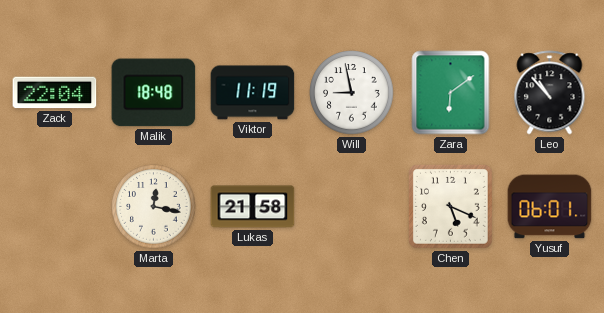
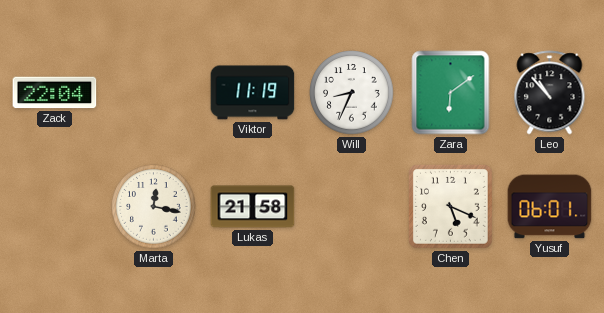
Malik: 18:48 -> none
Will: 8:58 -> 8:34
